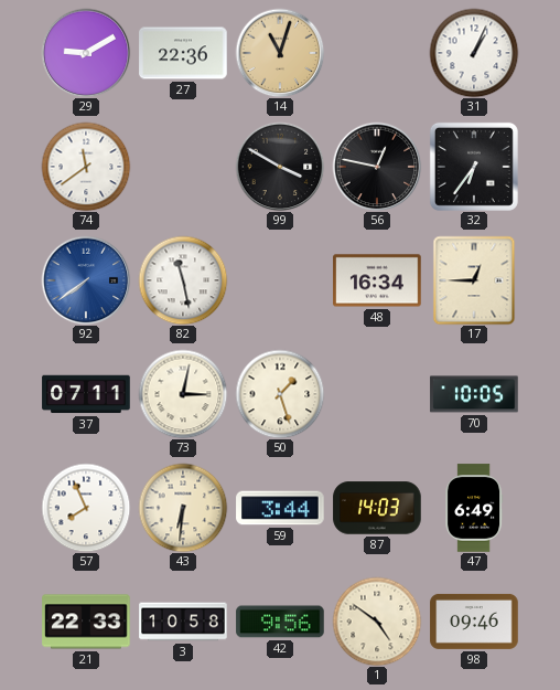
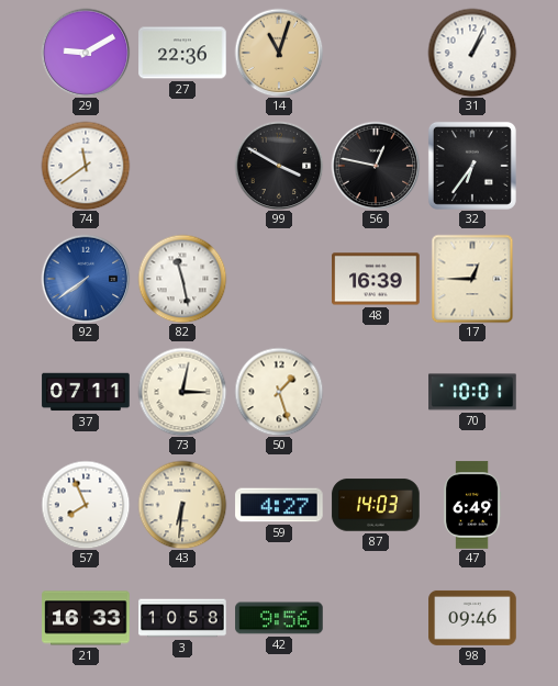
48: 16:34 -> 16:39
70: 10:05 -> 10:01
59: 3:44 -> 4:27
21: 22:33 -> 16:33
1: 4:51 -> none
